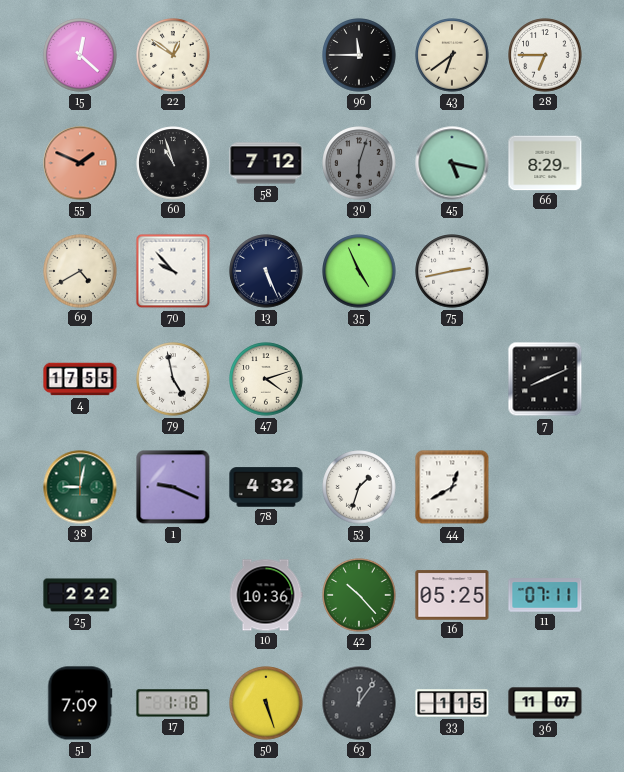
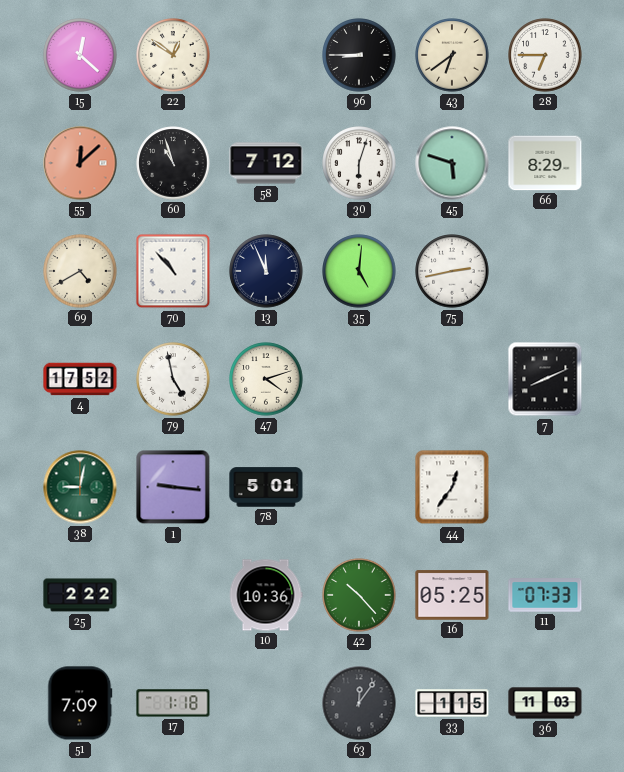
96: 11:45 -> 8:45
55: 1:49 -> 12:08
30 dial: grey -> white
45: 5:17 -> 5:48
70: 9:53 -> 10:53
13: 5:26 -> 11:56
35: 4:56 -> 5:01
4: 17:55 -> 17:52
1: 9:19 -> 9:16
78: 4:32 -> 5:01
53: 1:33 -> none
44: 12:40 -> 12:36
11: 07:11 -> 07:33
50: 5:27 -> none
36: 11:07 -> 11:03
